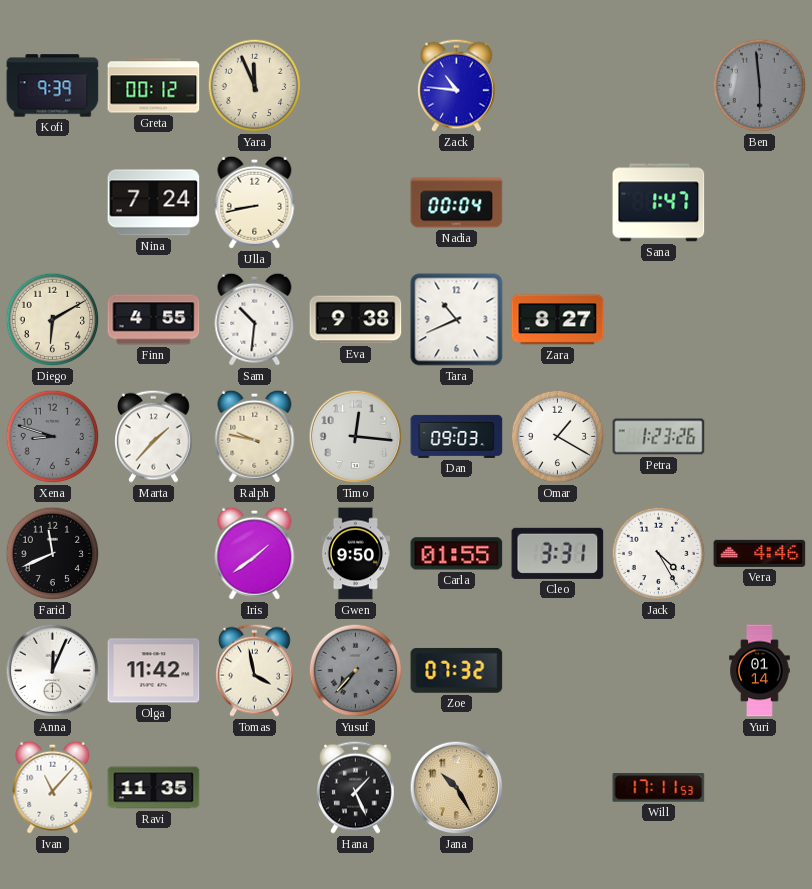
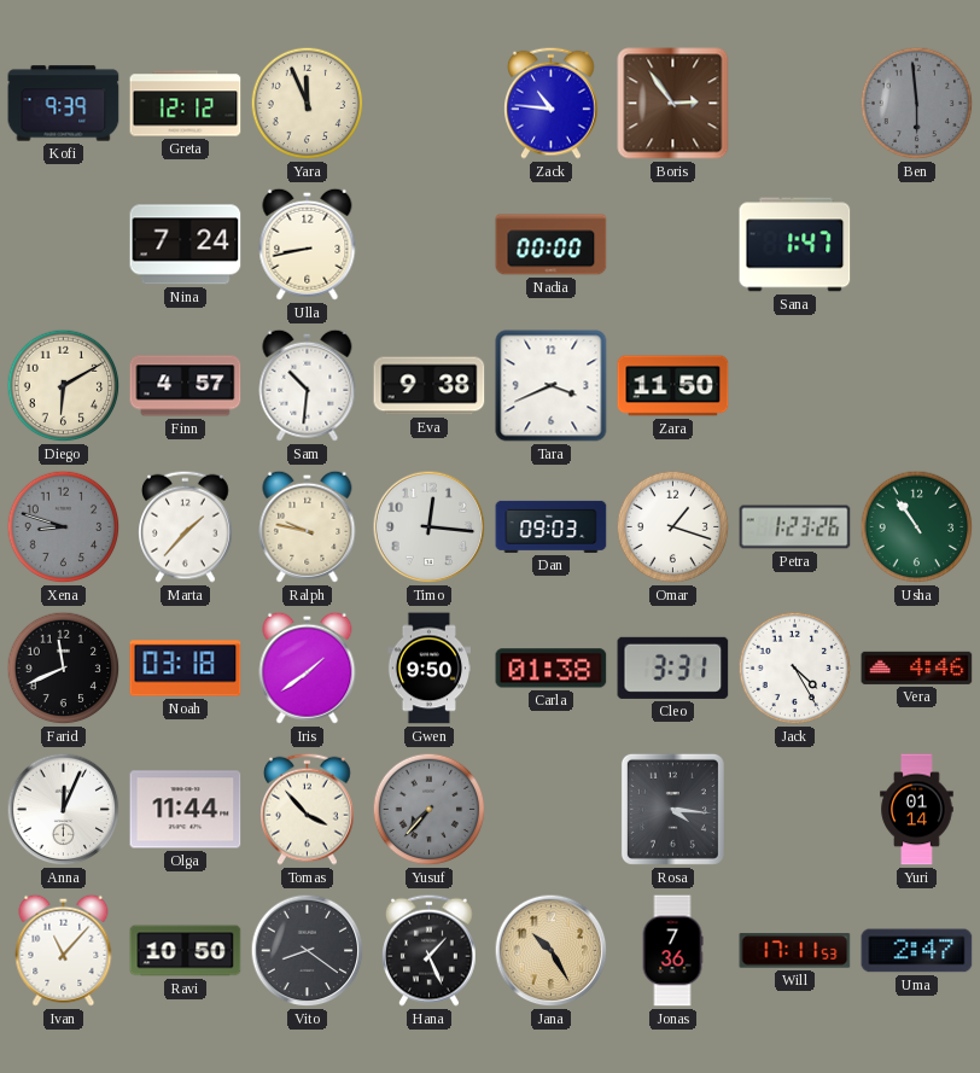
Greta: 00:12 -> 12:12
Boris: none -> 2:54
Nadia: 00:04 -> 00:00
Finn: 4:55 -> 4:57
Tara: 10:41 -> 3:41
Zara: 8:27 -> 11:50
Omar: 1:20 -> 1:18
Usha: none -> 10:54
Noah: none -> 03:18
Carla: 01:55 -> 01:38
Olga: 11:42 -> 11:44
Tomas: 3:58 -> 3:53
Zoe: 07:32 -> none
Rosa: none -> 4:16
Ravi: 11:35 -> 10:50
Vito: none -> 8:21
Jonas: none -> 7:36
Uma: none -> 2:47
